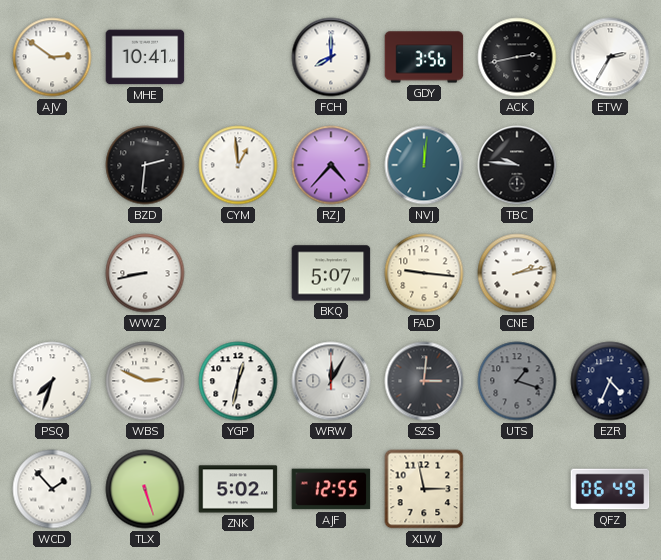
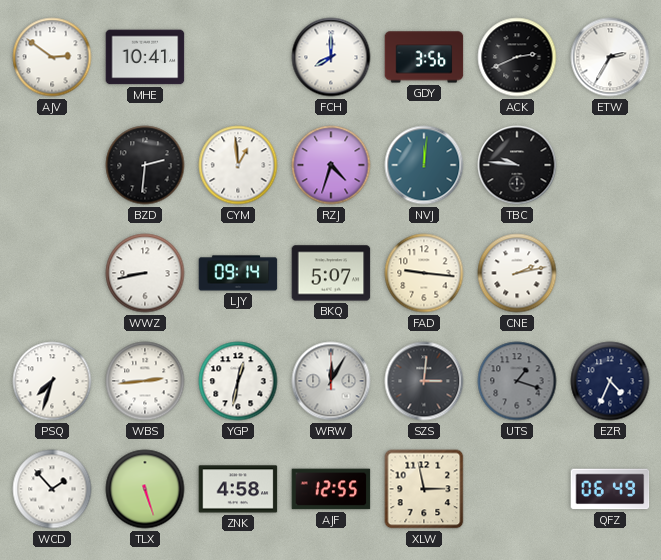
ACK: 2:43 -> 2:41
RZJ: 4:37 -> 4:33
LJY: none -> 09:14
WBS: 2:49 -> 2:44
ZNK: 5:02 -> 4:58
